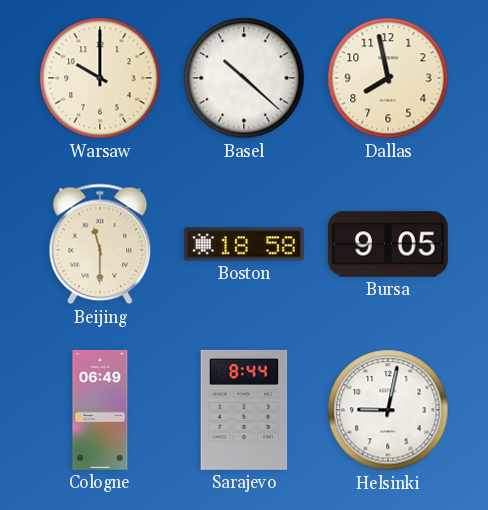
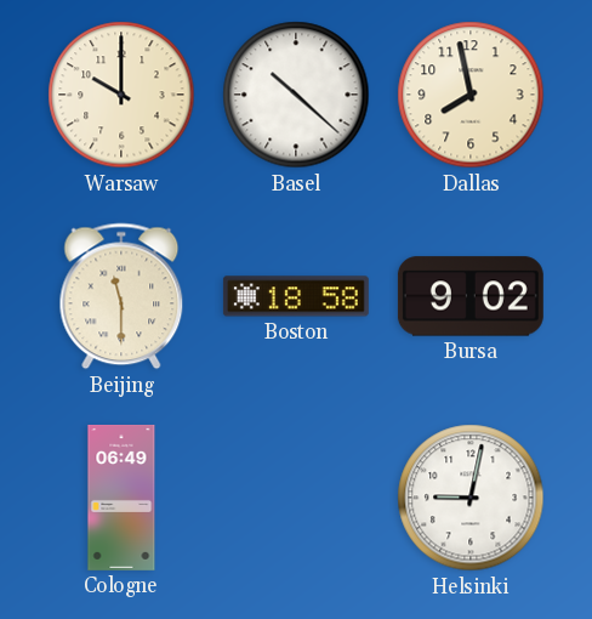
Bursa: 9:05 -> 9:02
Sarajevo: 8:44 -> none
